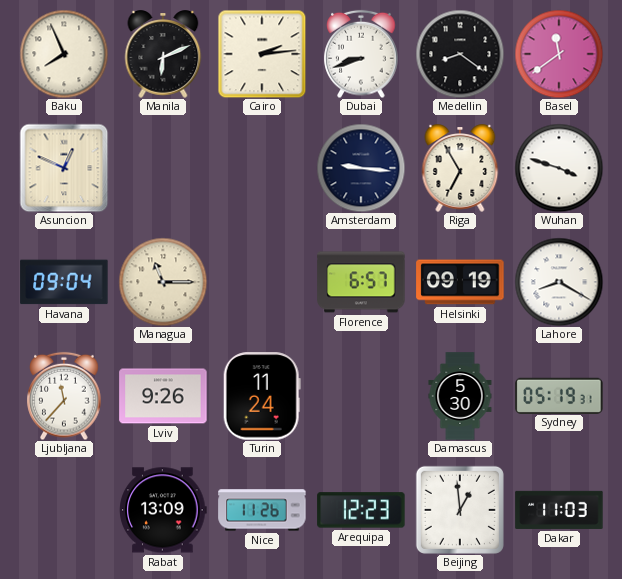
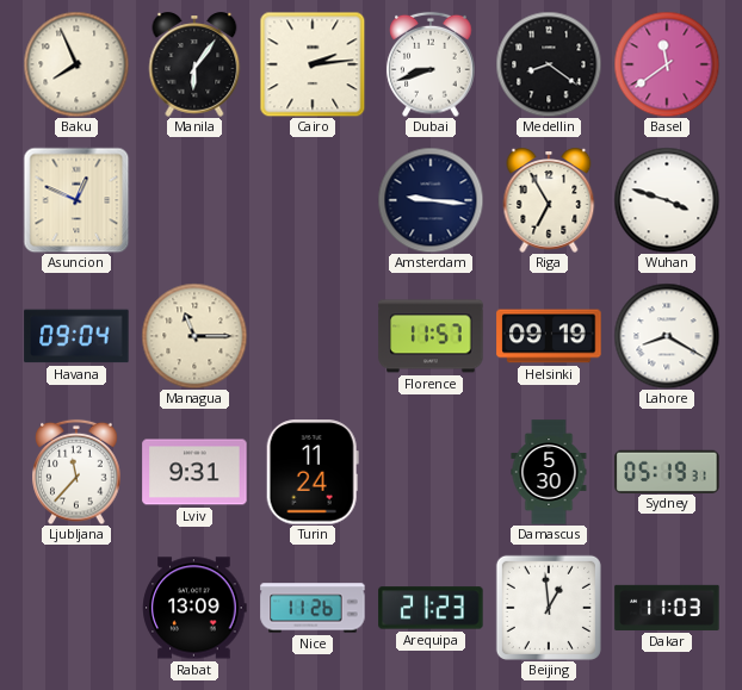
Manila: 6:11 -> 6:06
Florence: 6:57 -> 11:57
Lviv: 9:26 -> 9:31
Arequipa: 12:23 -> 21:23
